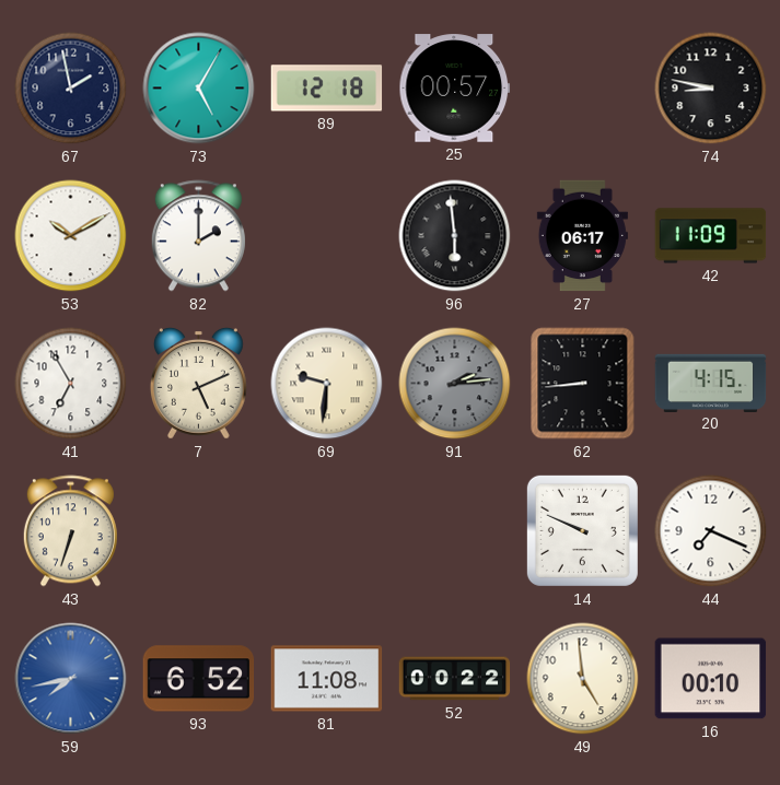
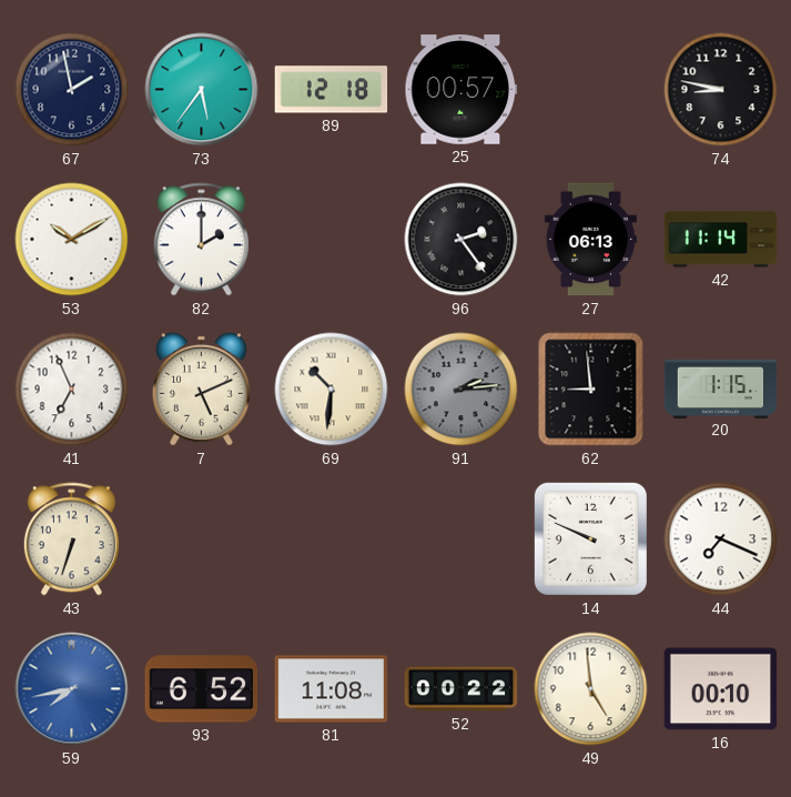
73: 5:05 -> 5:36
96: 5:59 -> 2:24
27: 06:17 -> 06:13
42: 11:09 -> 11:14
41: 6:55 -> 6:56
69: 9:31 -> 10:31
62: 8:44 -> 8:59
20: 4:15 -> 1:15
